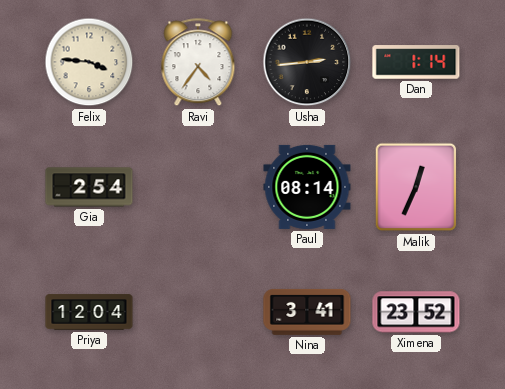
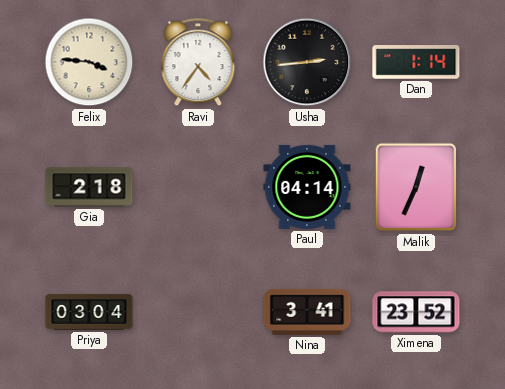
Gia: 2:54 -> 2:18
Paul: 08:14 -> 04:14
Priya: 12:04 -> 03:04
